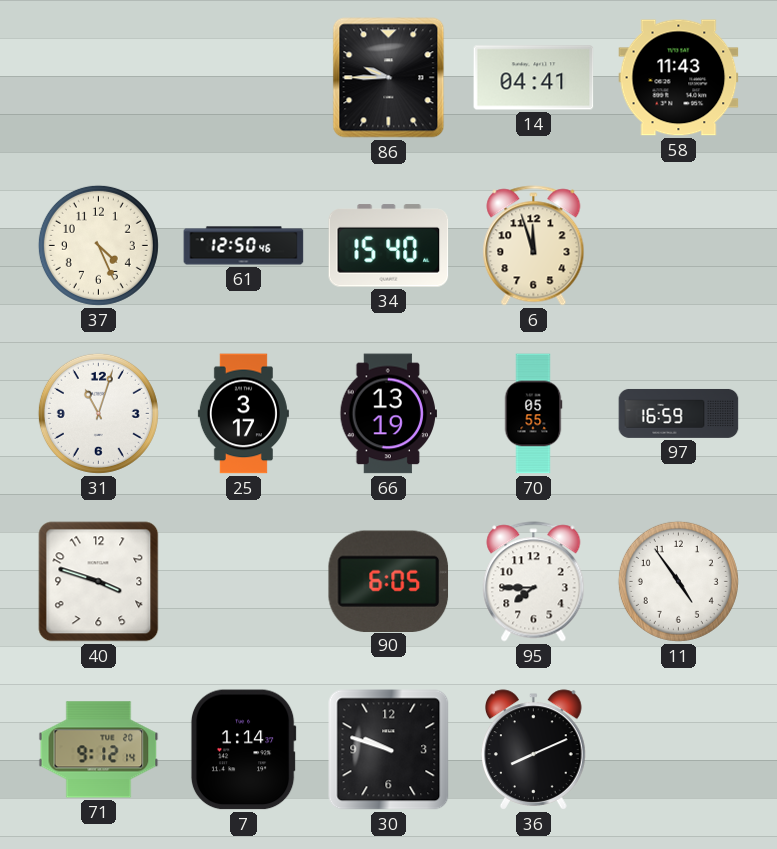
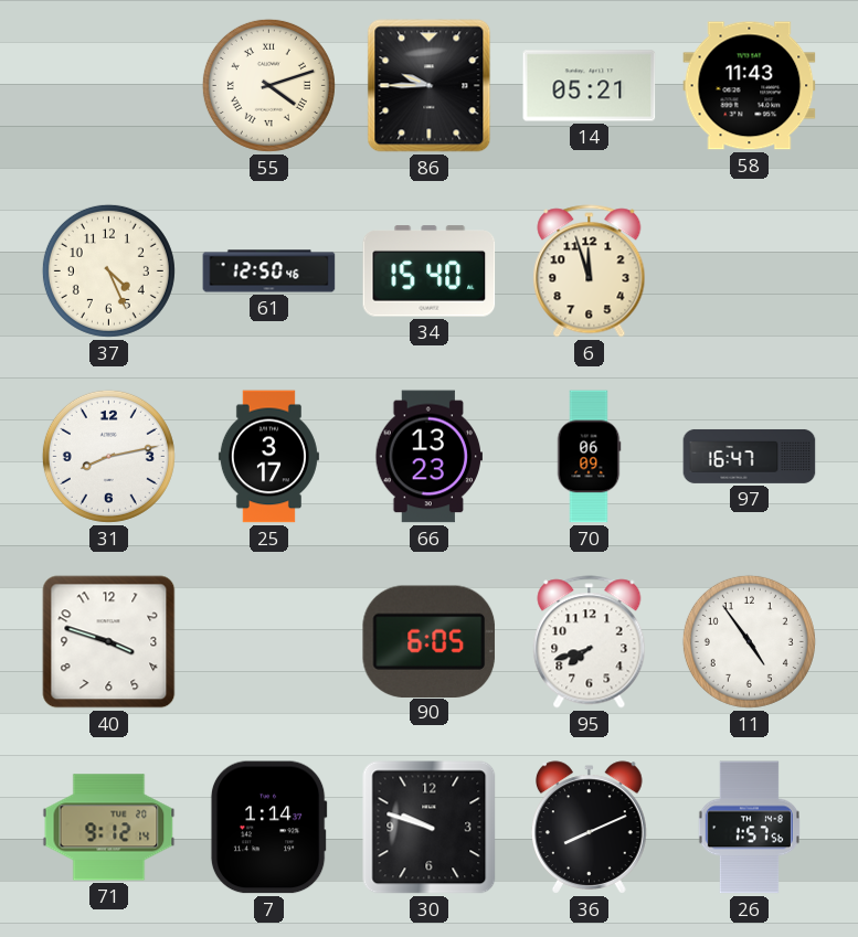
55: none -> 4:12
14: 04:41 -> 05:21
31: 11:03 -> 8:13
66: 13:19 -> 13:23
70: 05:55 -> 06:09
97: 16:59 -> 16:47
95: 7:45 -> 7:42
26: none -> 1:57
